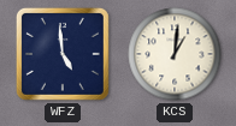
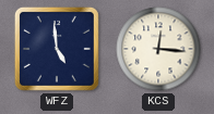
KCS: 1:01 -> 12:16
